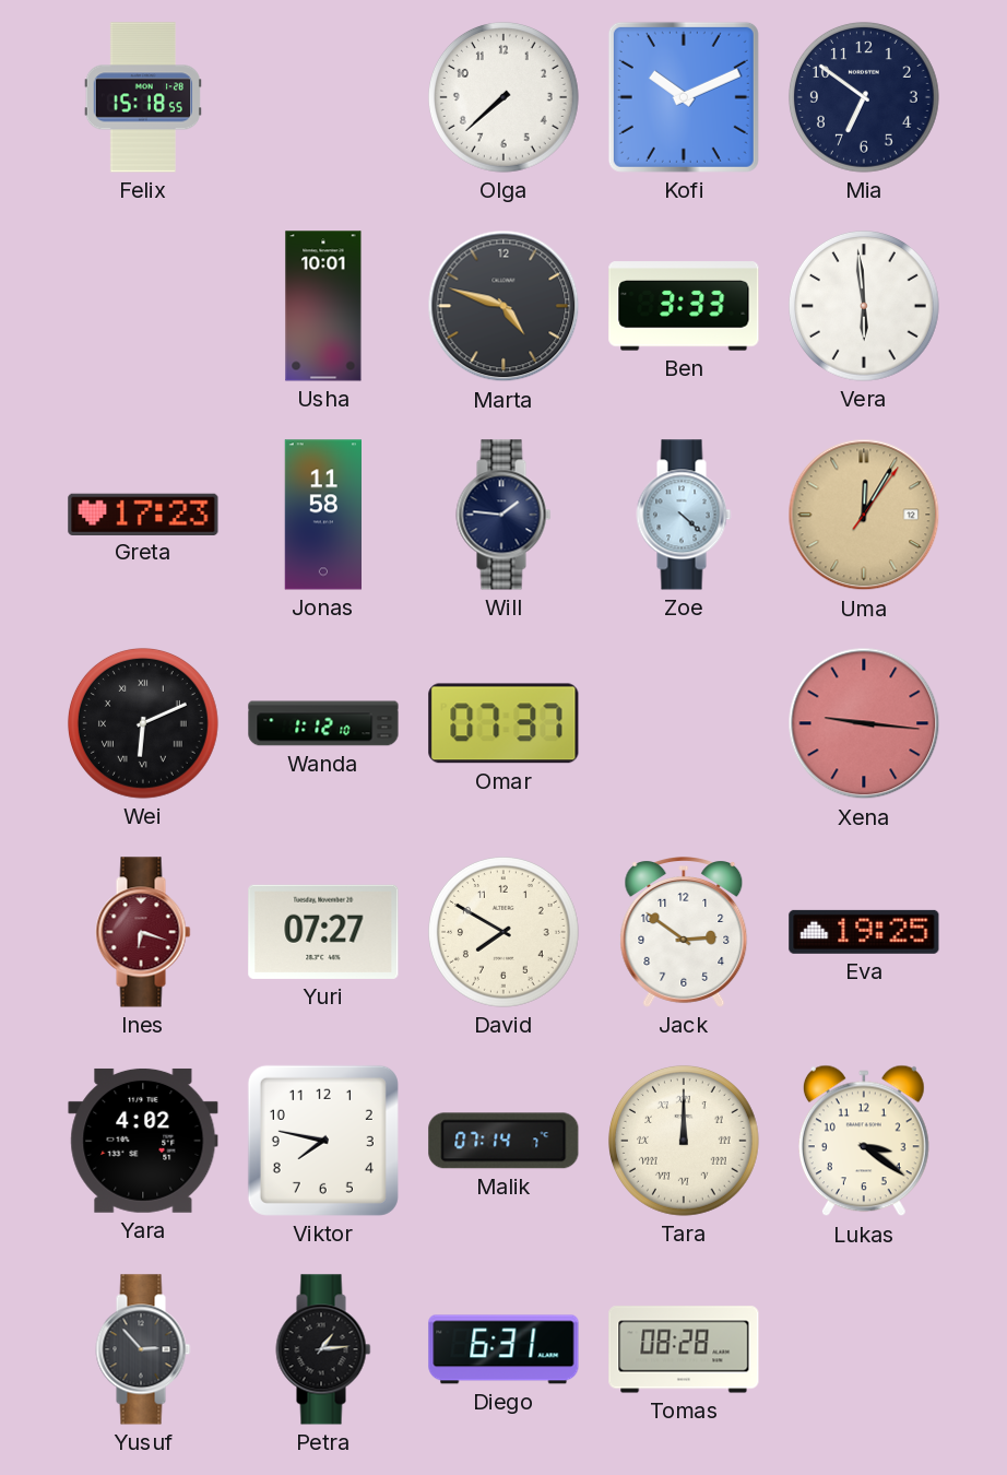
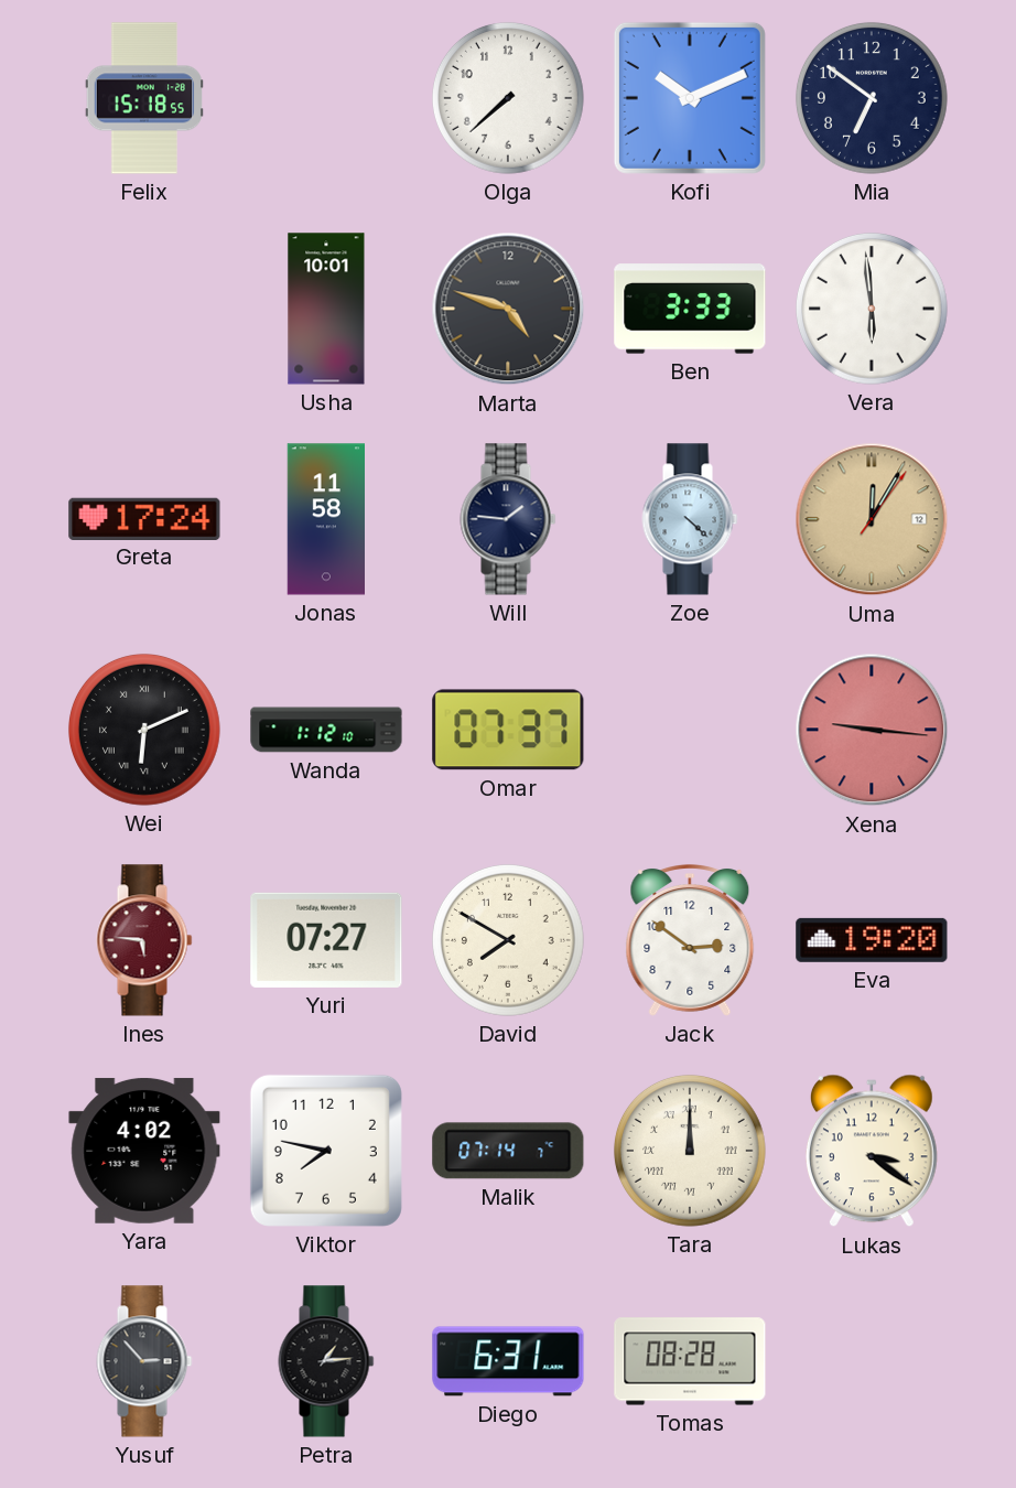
Greta: 17:23 -> 17:24
Ines: 6:18 -> 5:46
Eva: 19:25 -> 19:20
